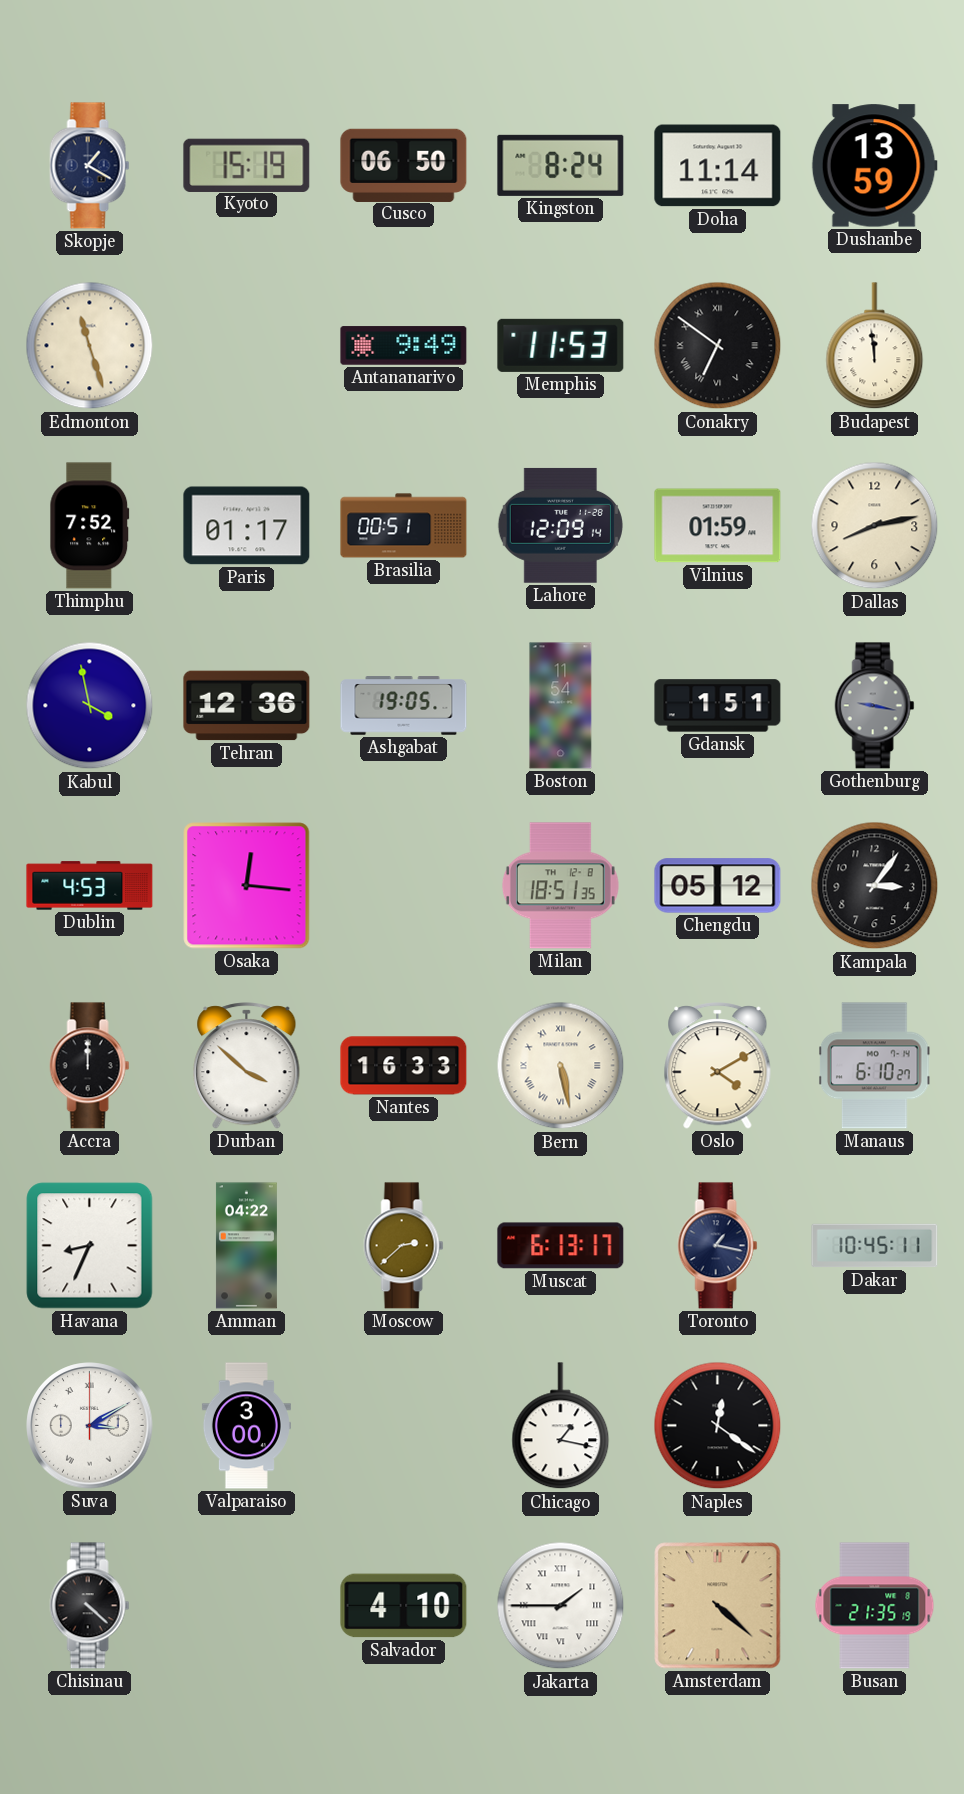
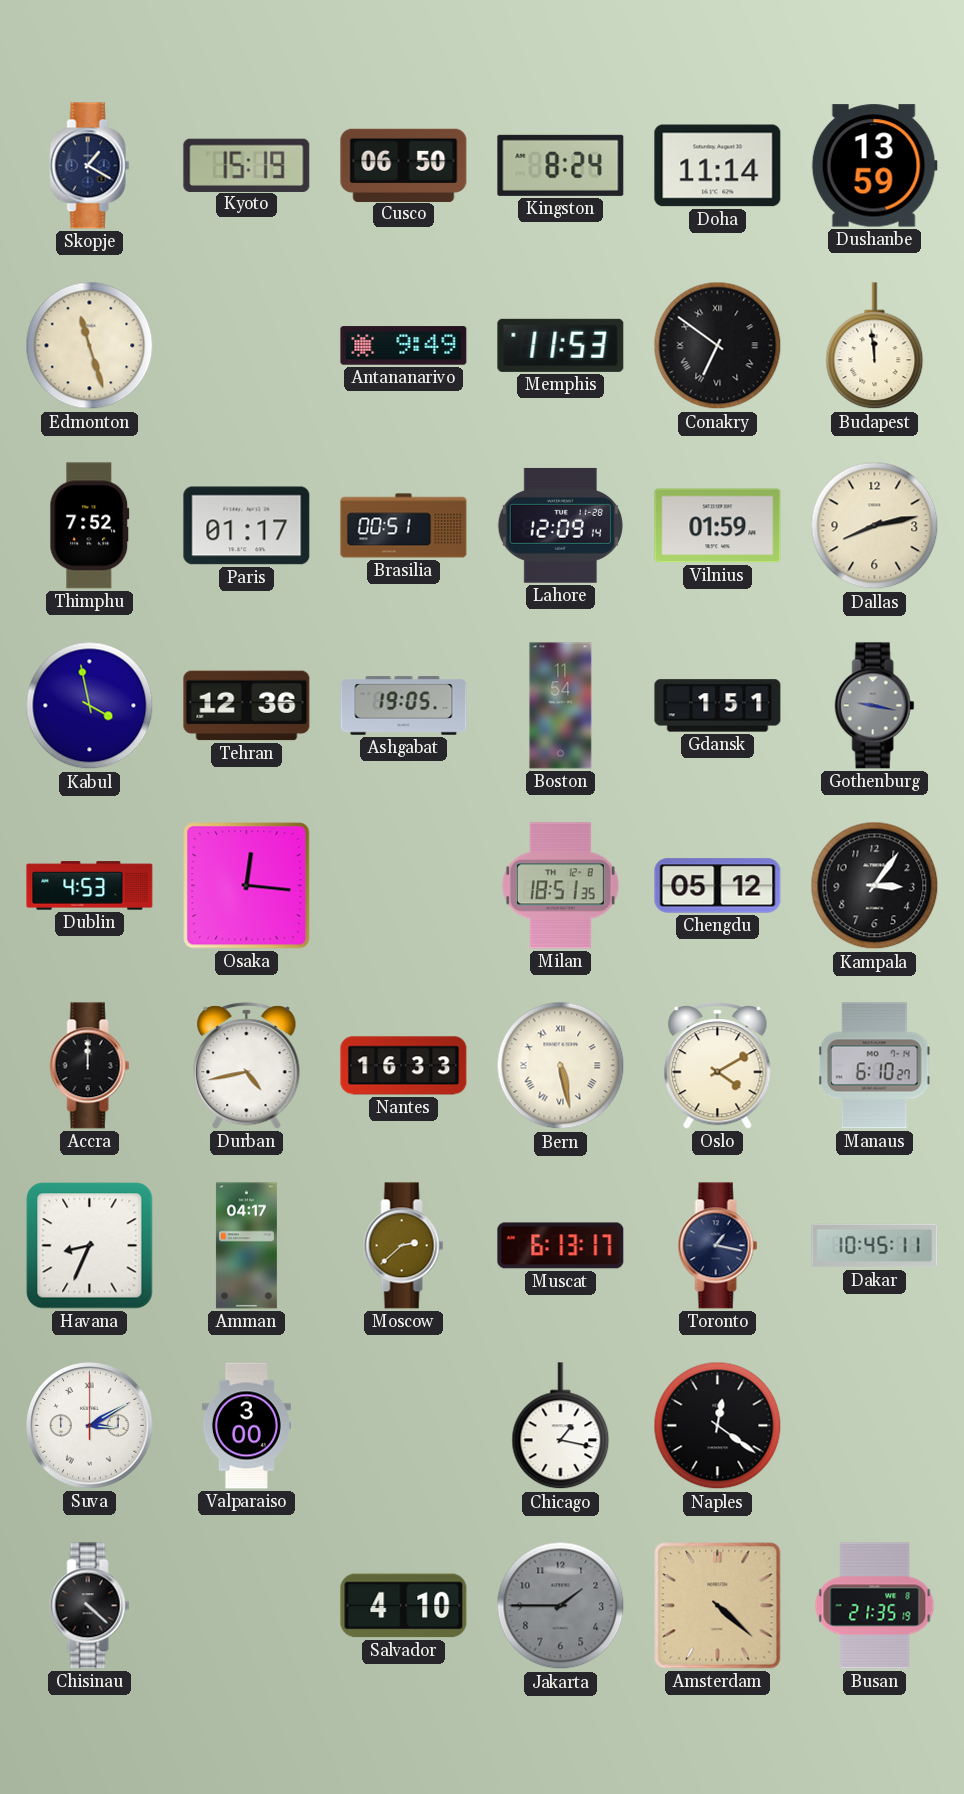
Durban: 3:52 -> 4:43
Amman: 04:22 -> 04:17
Jakarta dial: white -> grey
Jakarta numerals: Roman -> Arabic
